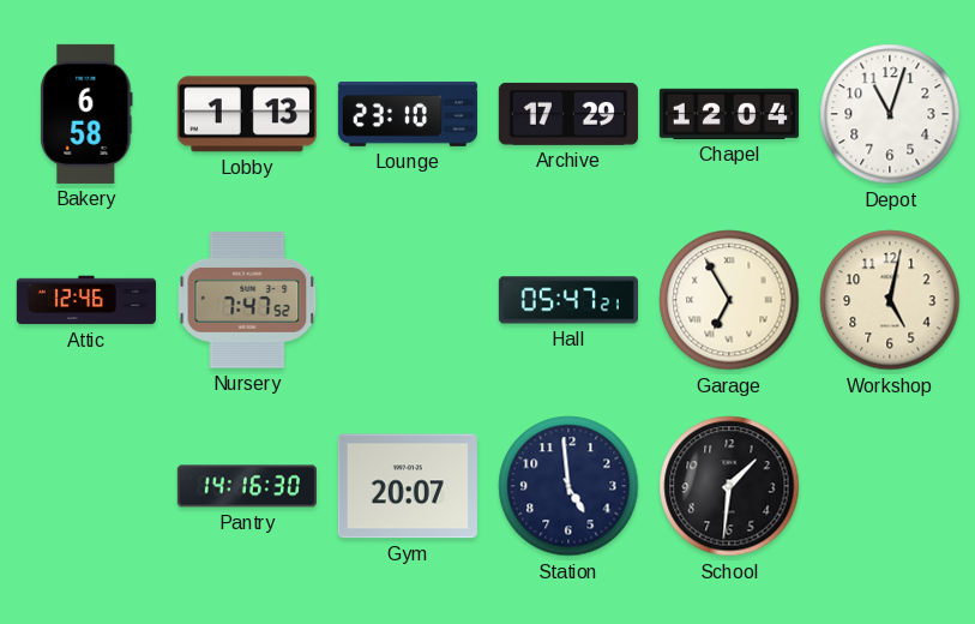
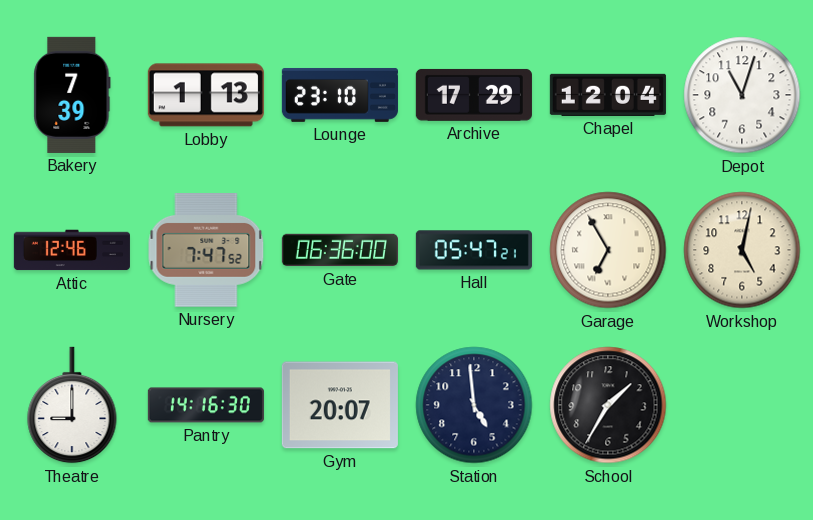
Bakery: 6:58 -> 7:39
Gate: none -> 06:36
Theatre: none -> 9:00
School: 1:31 -> 1:35
